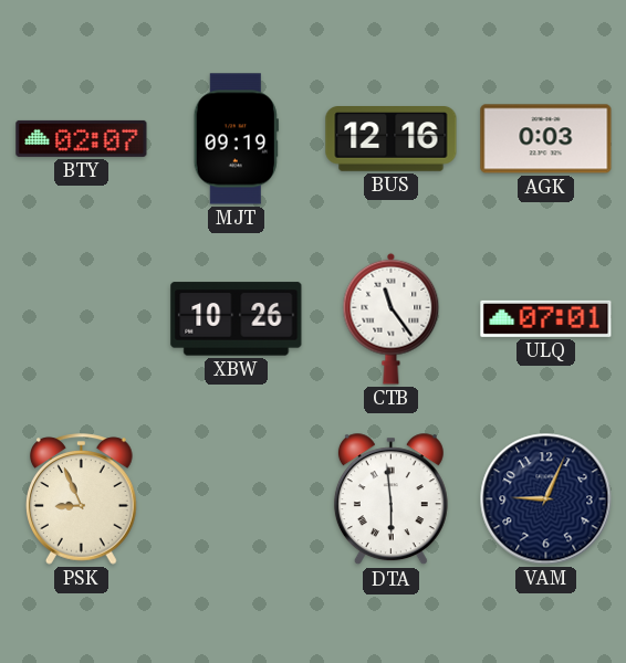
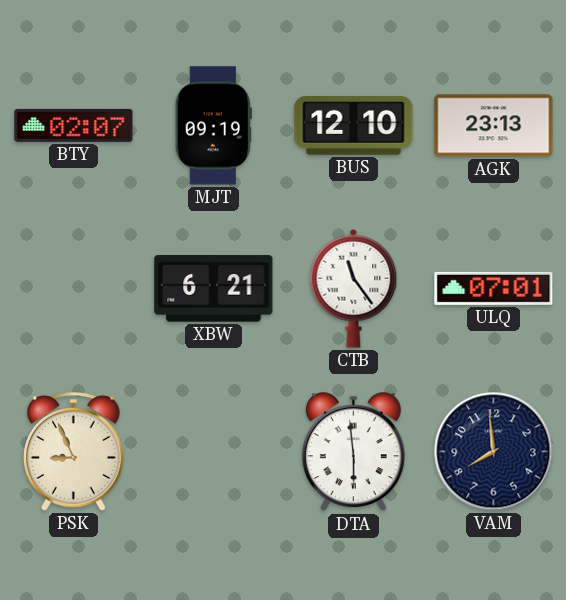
BUS: 12:16 -> 12:10
AGK: 0:03 -> 23:13
XBW: 10:26 -> 6:21
VAM: 9:04 -> 7:59
